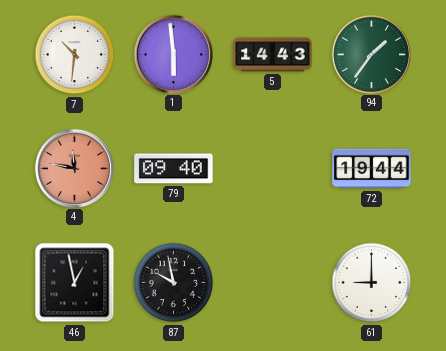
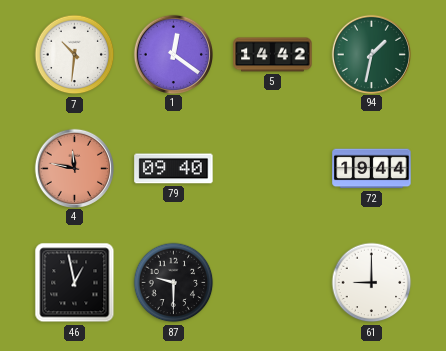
1: 5:59 -> 12:21
5: 14:43 -> 14:42
94: 1:36 -> 1:32
87: 9:58 -> 9:30
